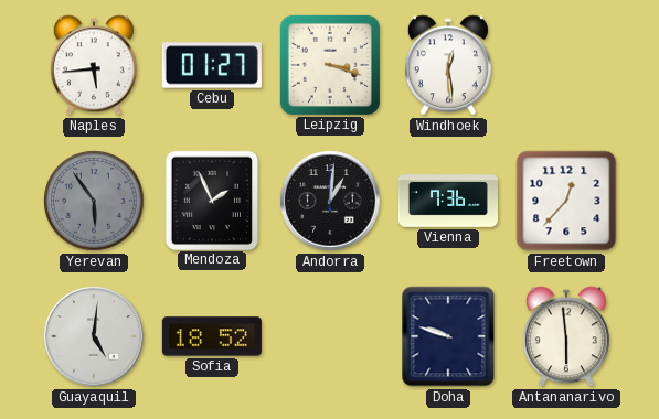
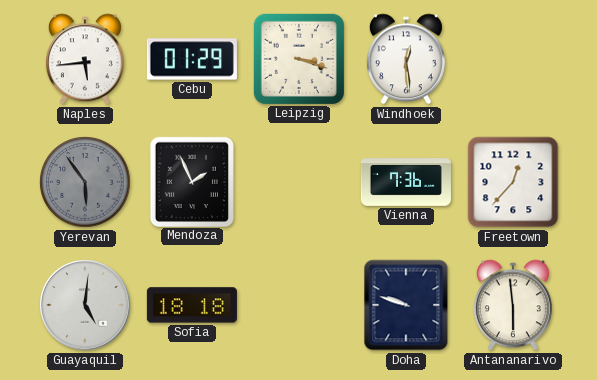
Cebu: 01:27 -> 01:29
Andorra: 1:01 -> none
Sofia: 18:52 -> 18:18
